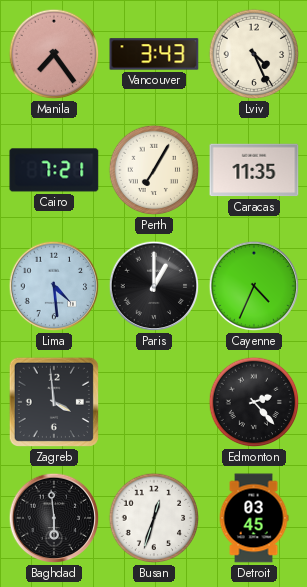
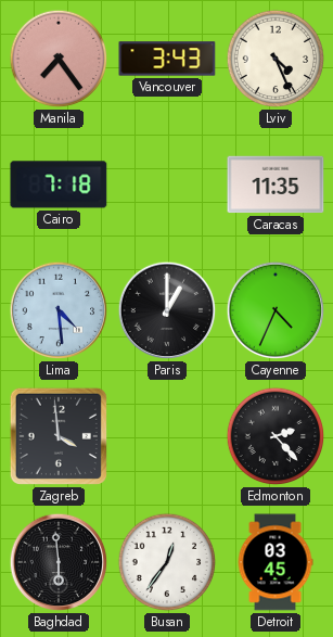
Cairo: 7:21 -> 7:18
Perth: 7:05 -> none
Busan: 12:33 -> 12:36
